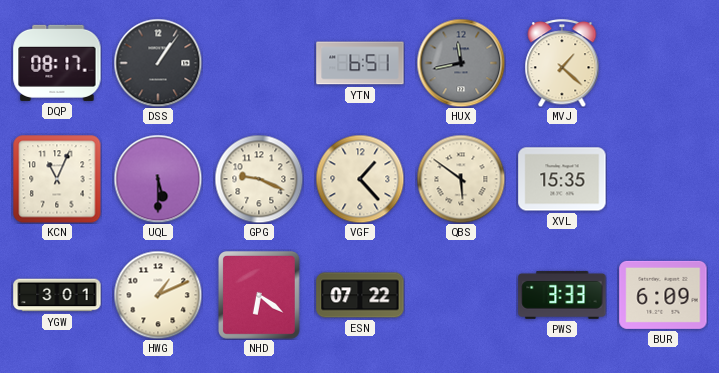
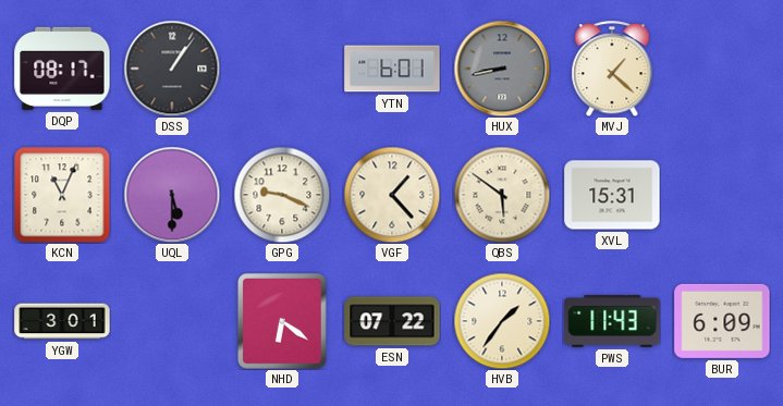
YTN: 6:51 -> 6:01
HUX: 11:43 -> 8:43
XVL: 15:35 -> 15:31
HWG: 1:11 -> none
HVB: none -> 1:36
PWS: 3:33 -> 11:43
